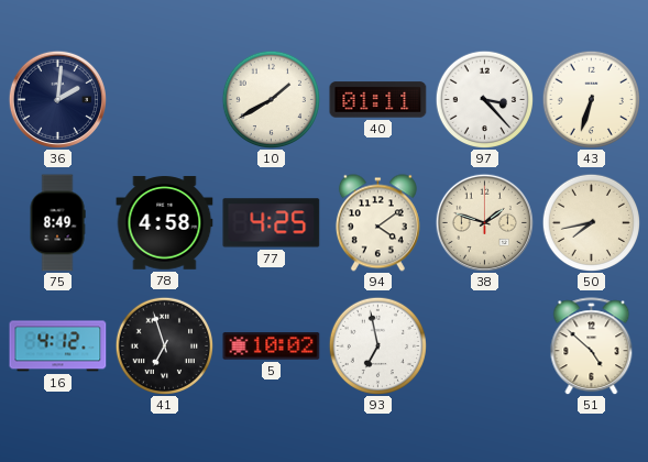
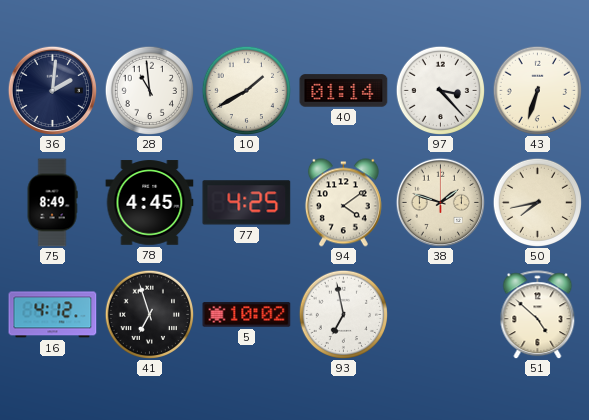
28: none -> 10:59
40: 01:11 -> 01:14
78: 4:58 -> 4:45
